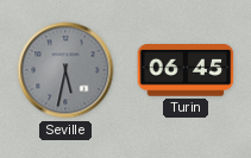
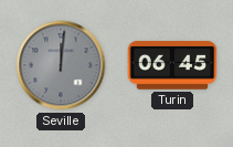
Seville: 5:32 -> 12:01
